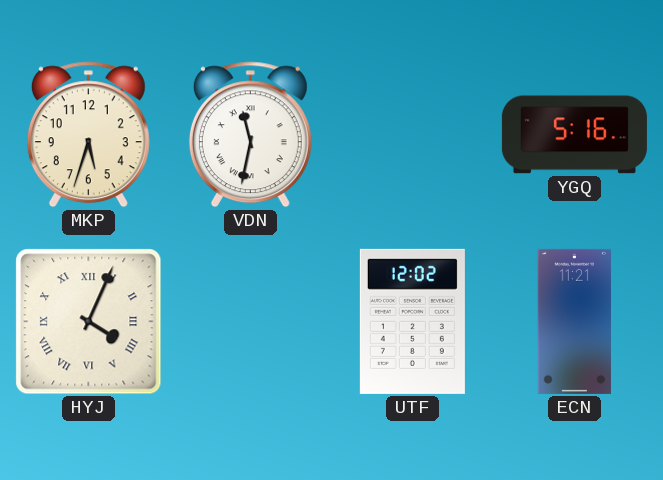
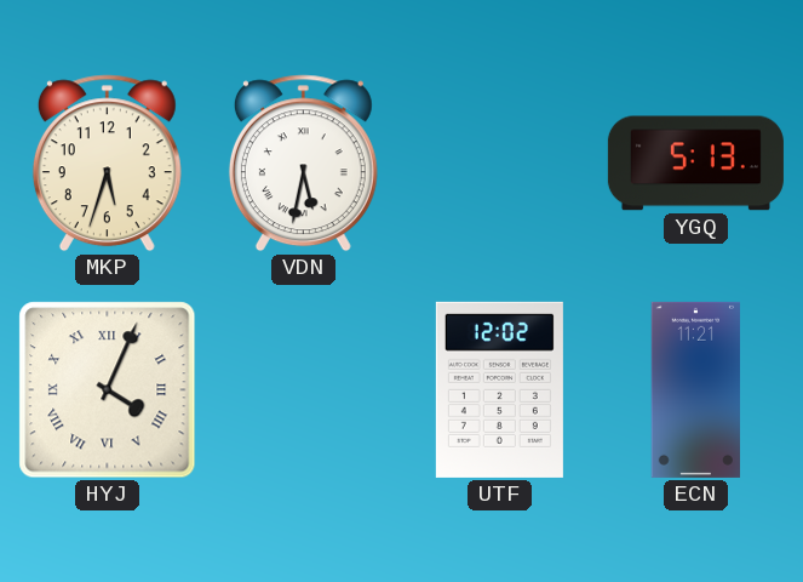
VDN: 11:32 -> 5:32
YGQ: 5:16 -> 5:13
